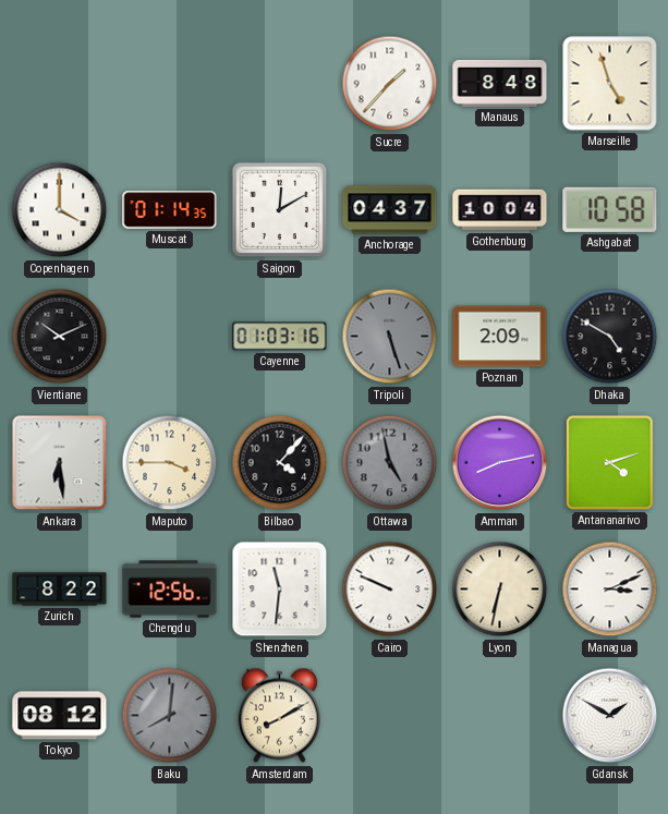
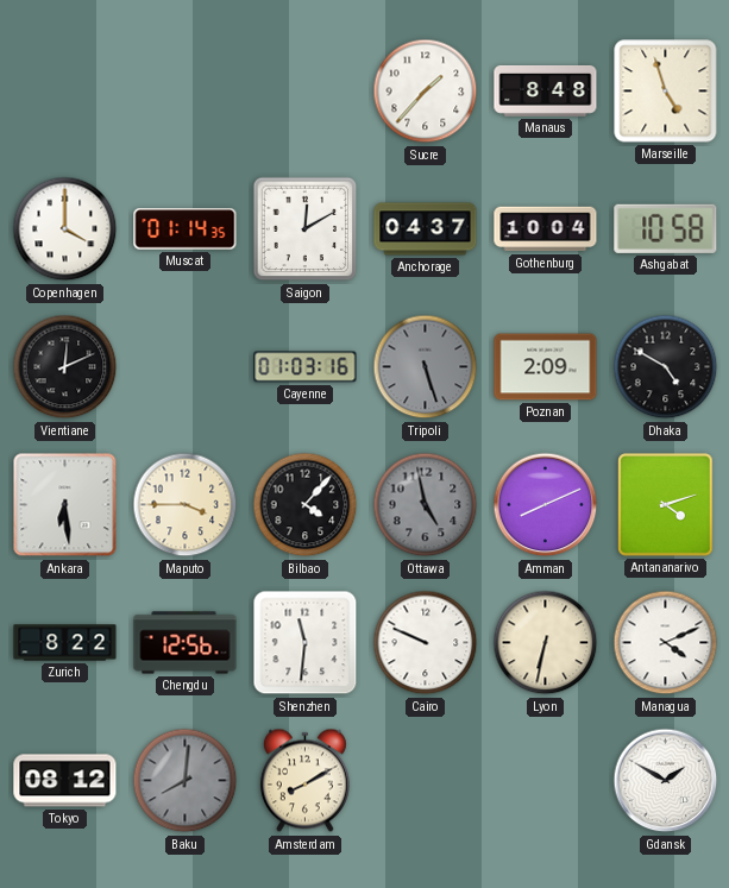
Vientiane: 10:11 -> 12:11
Amman: 8:13 -> 8:11
Managua: 3:11 -> 4:11
